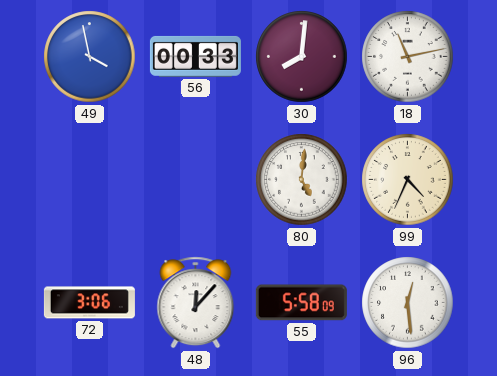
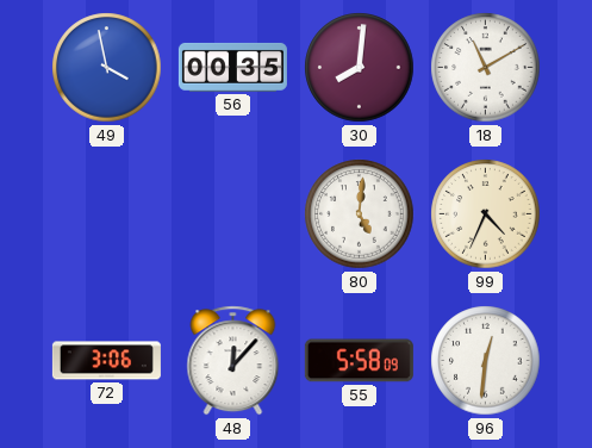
56: 00:33 -> 00:35
18: 11:13 -> 11:10
96: 12:29 -> 12:31
